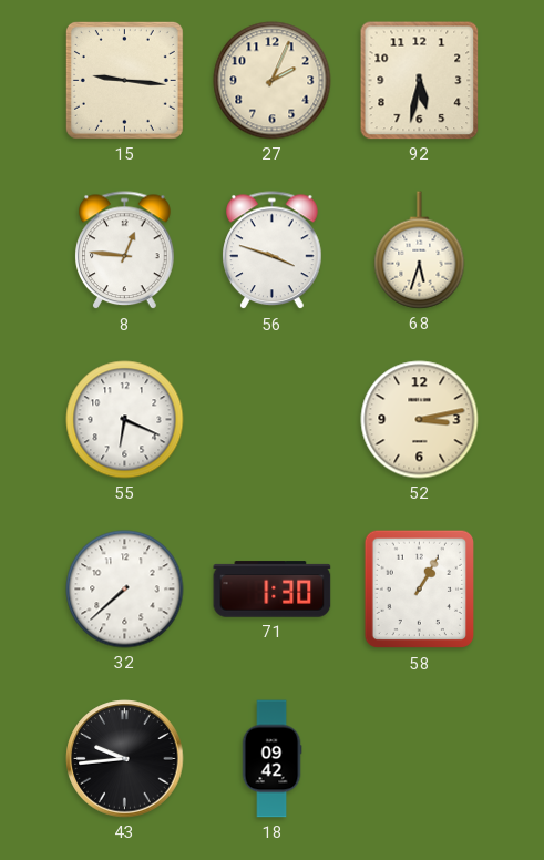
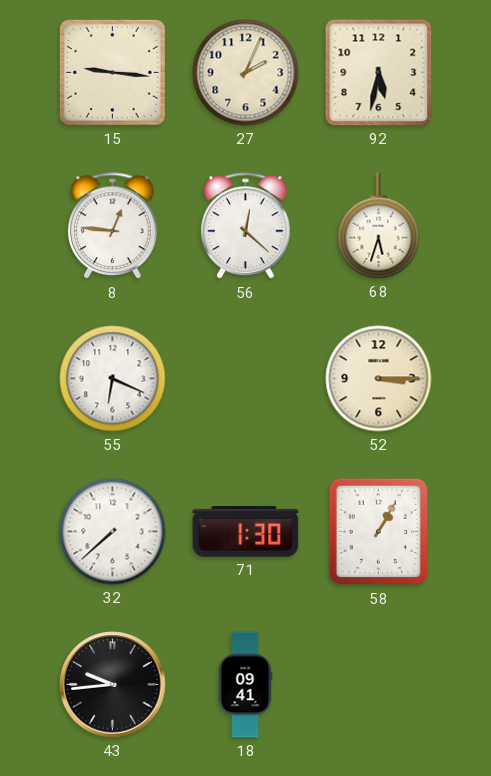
56: 3:48 -> 12:22
52: 3:13 -> 3:15
18: 09:42 -> 09:41
